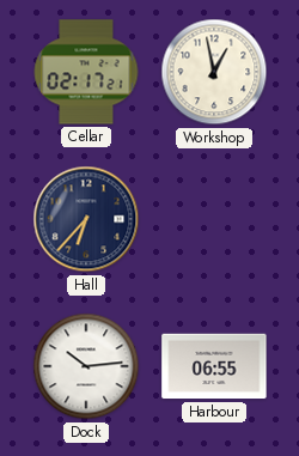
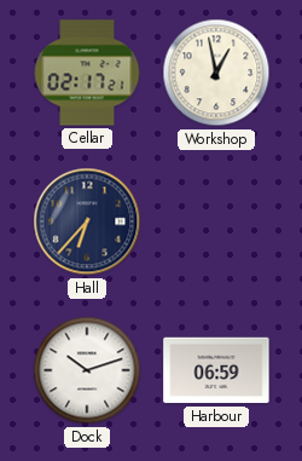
Dock: 10:14 -> 10:12
Harbour: 06:55 -> 06:59
